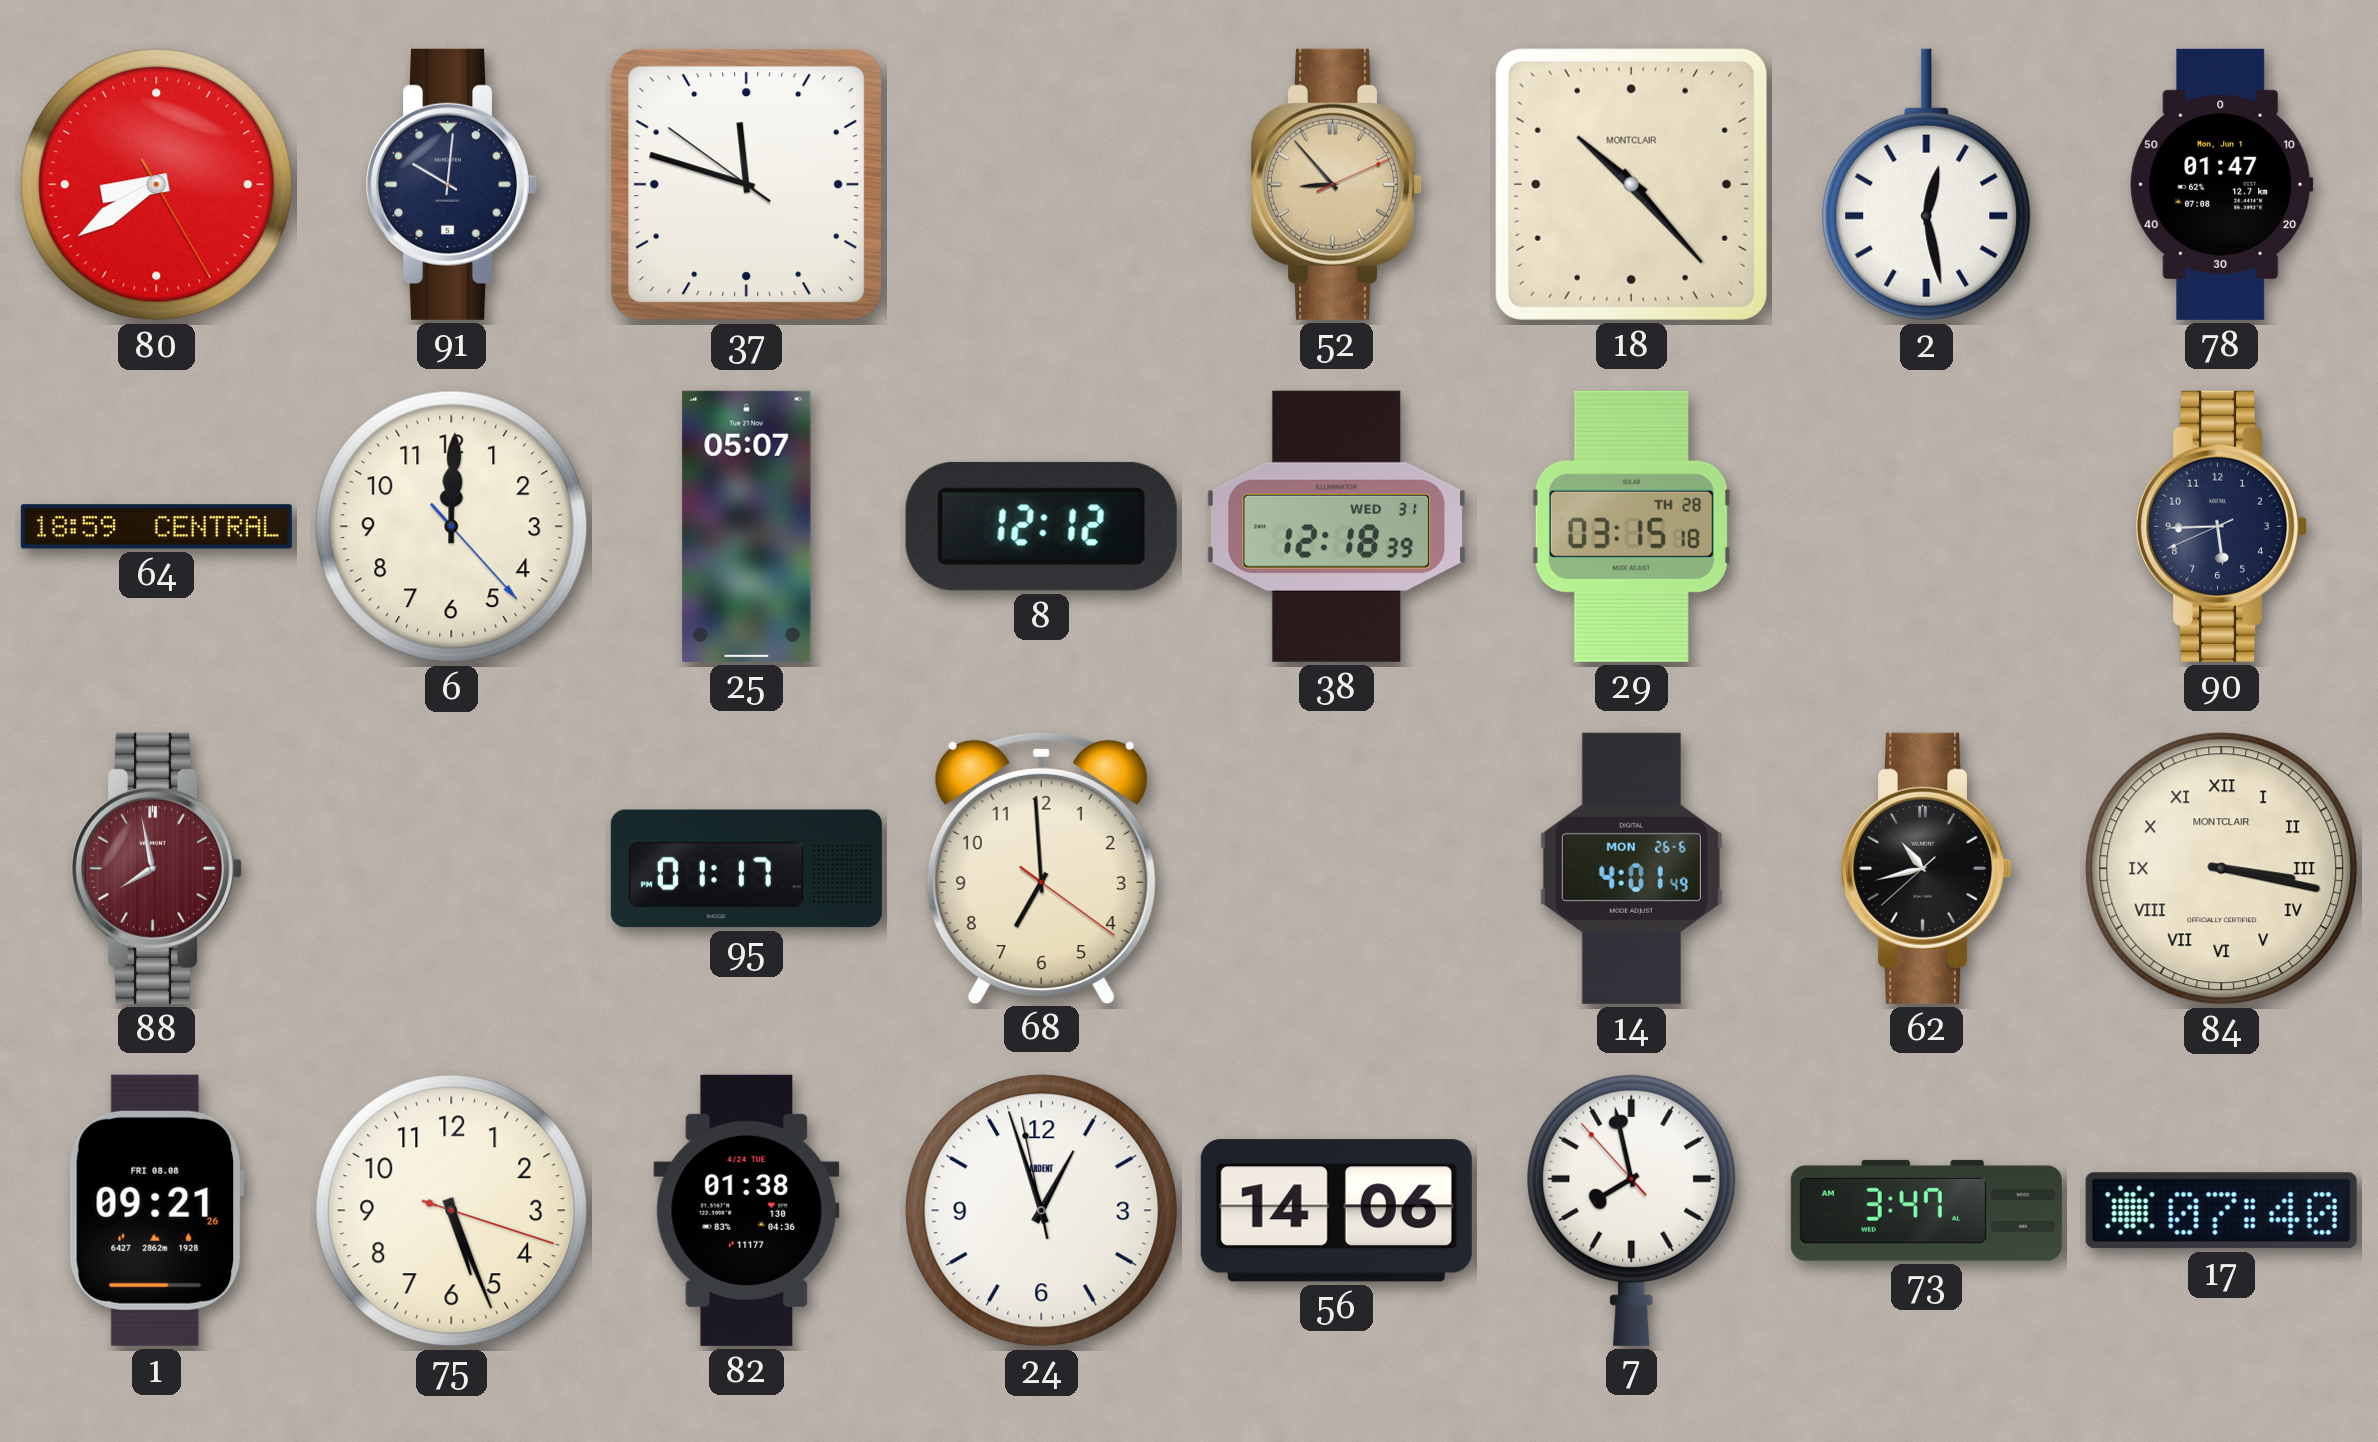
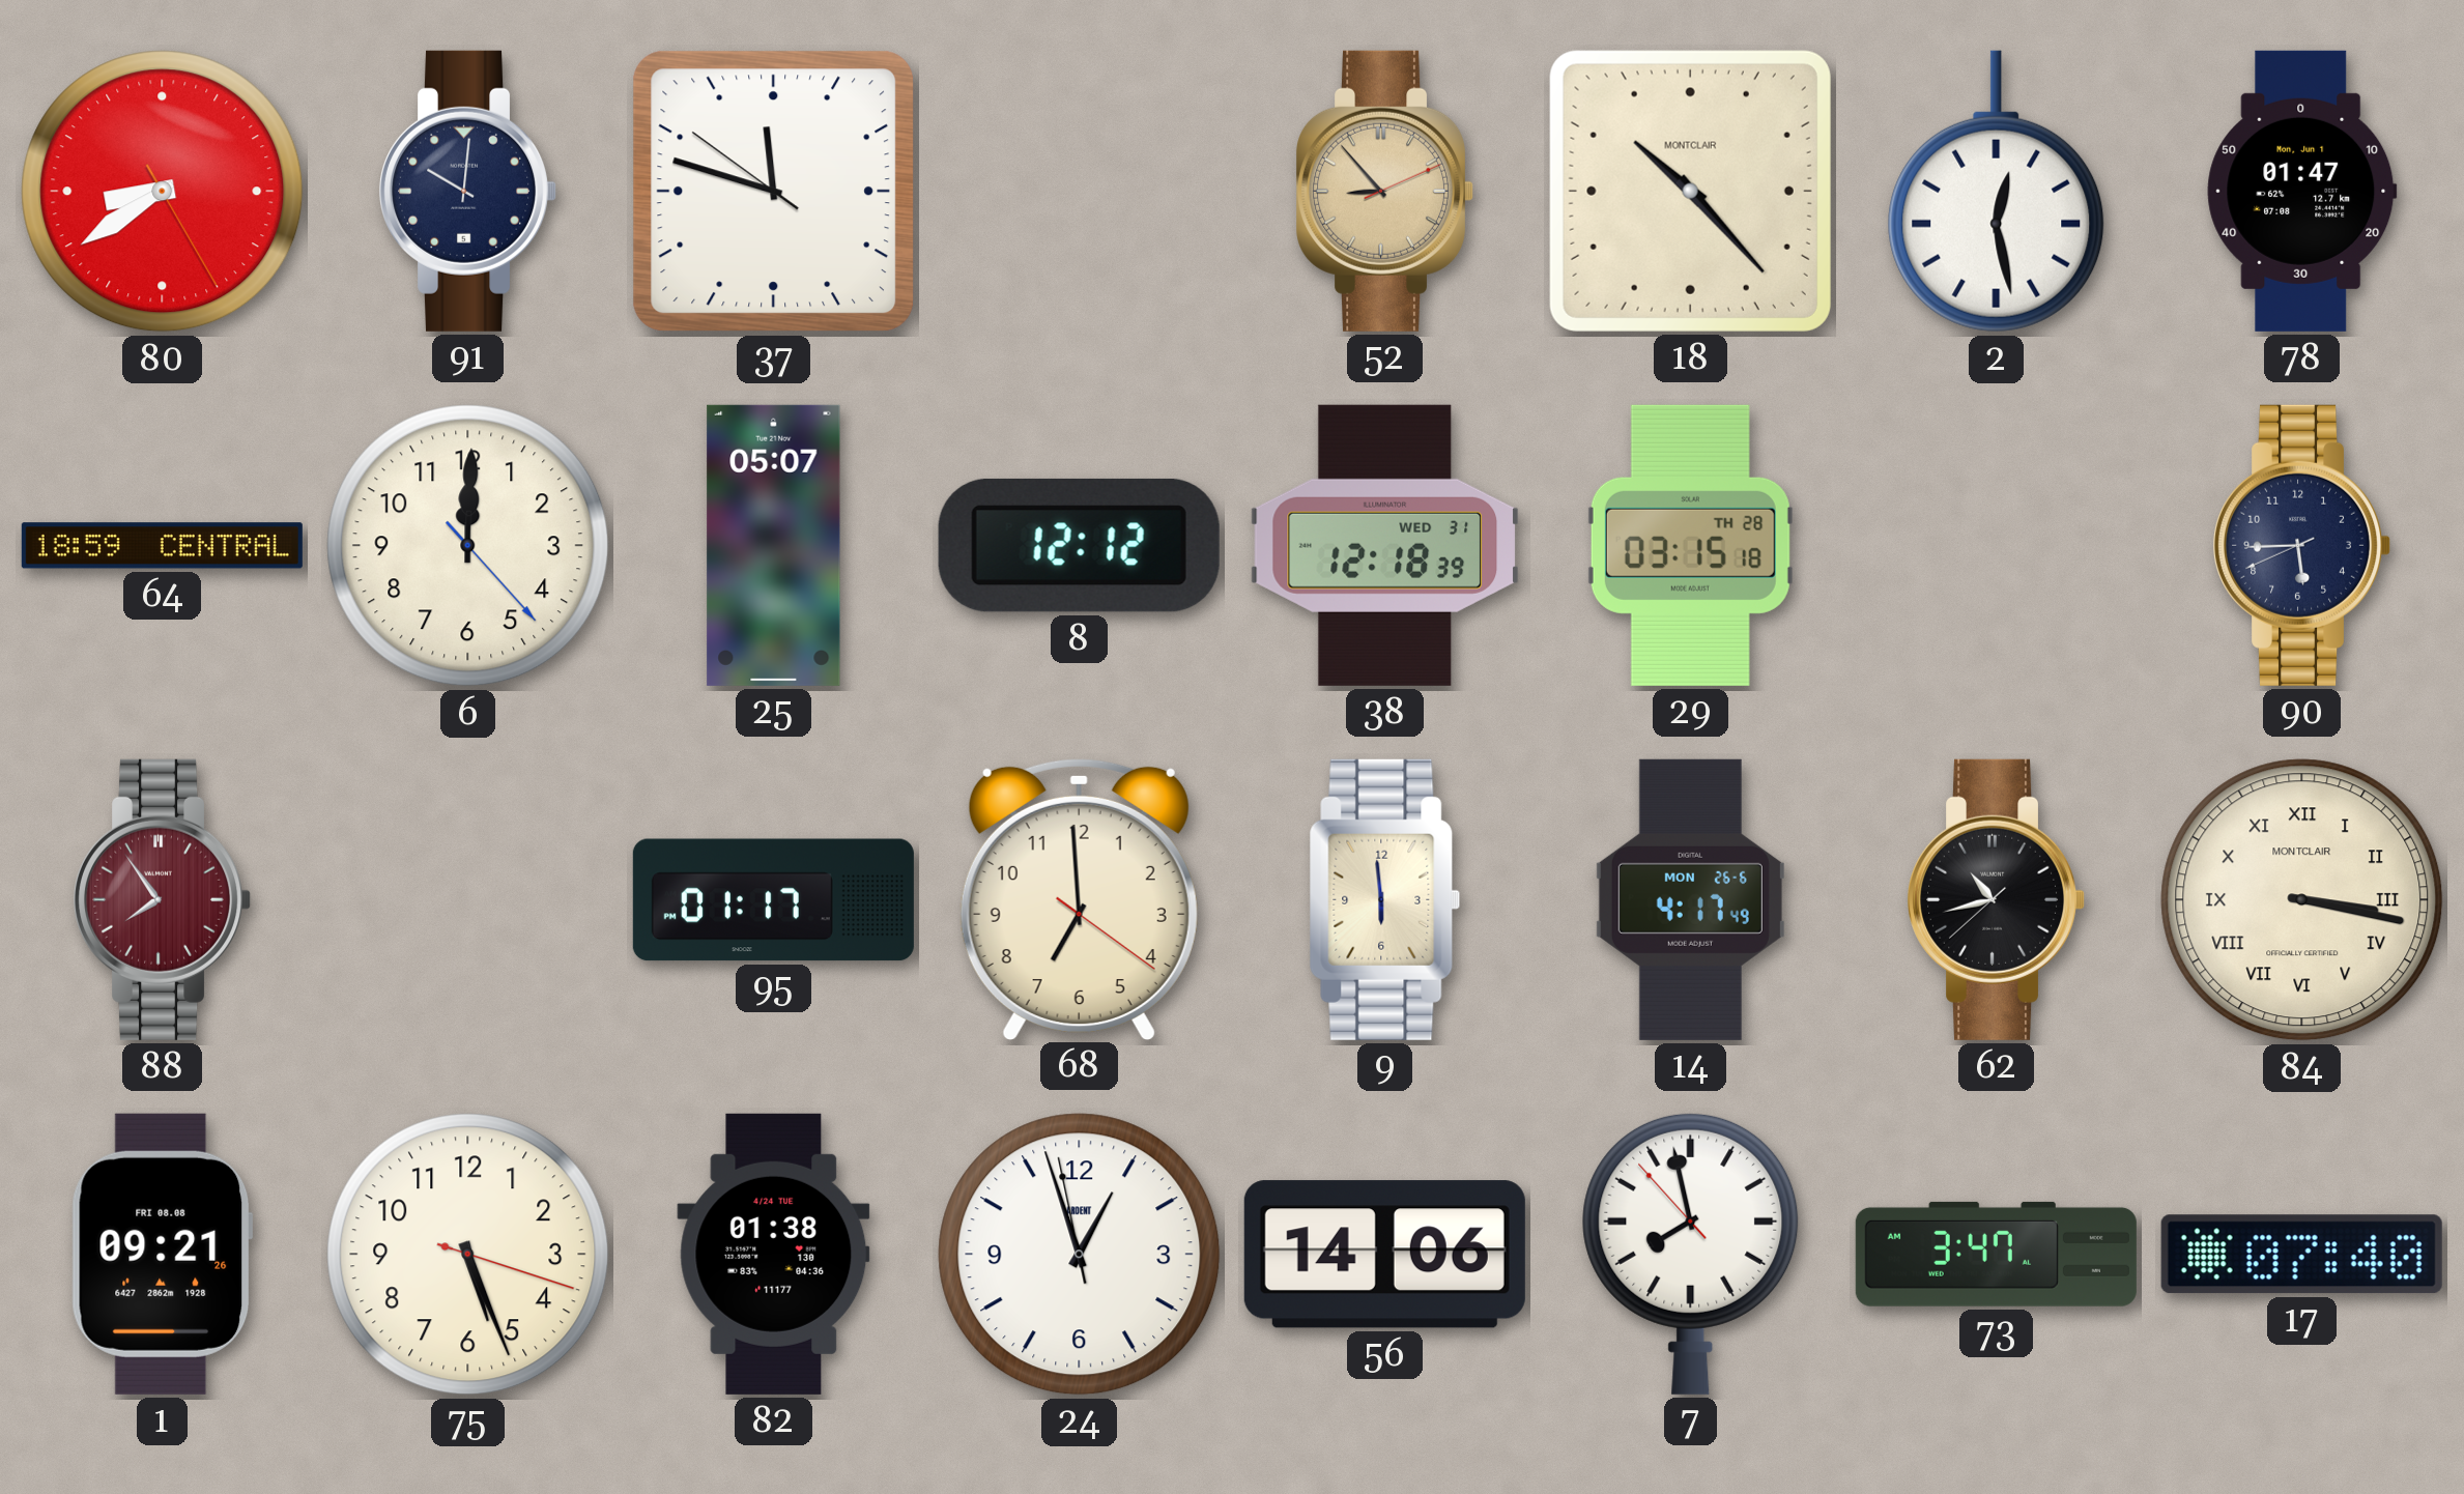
88: 7:58 -> 7:54
9: none -> 5:59
14: 4:01 -> 4:17
